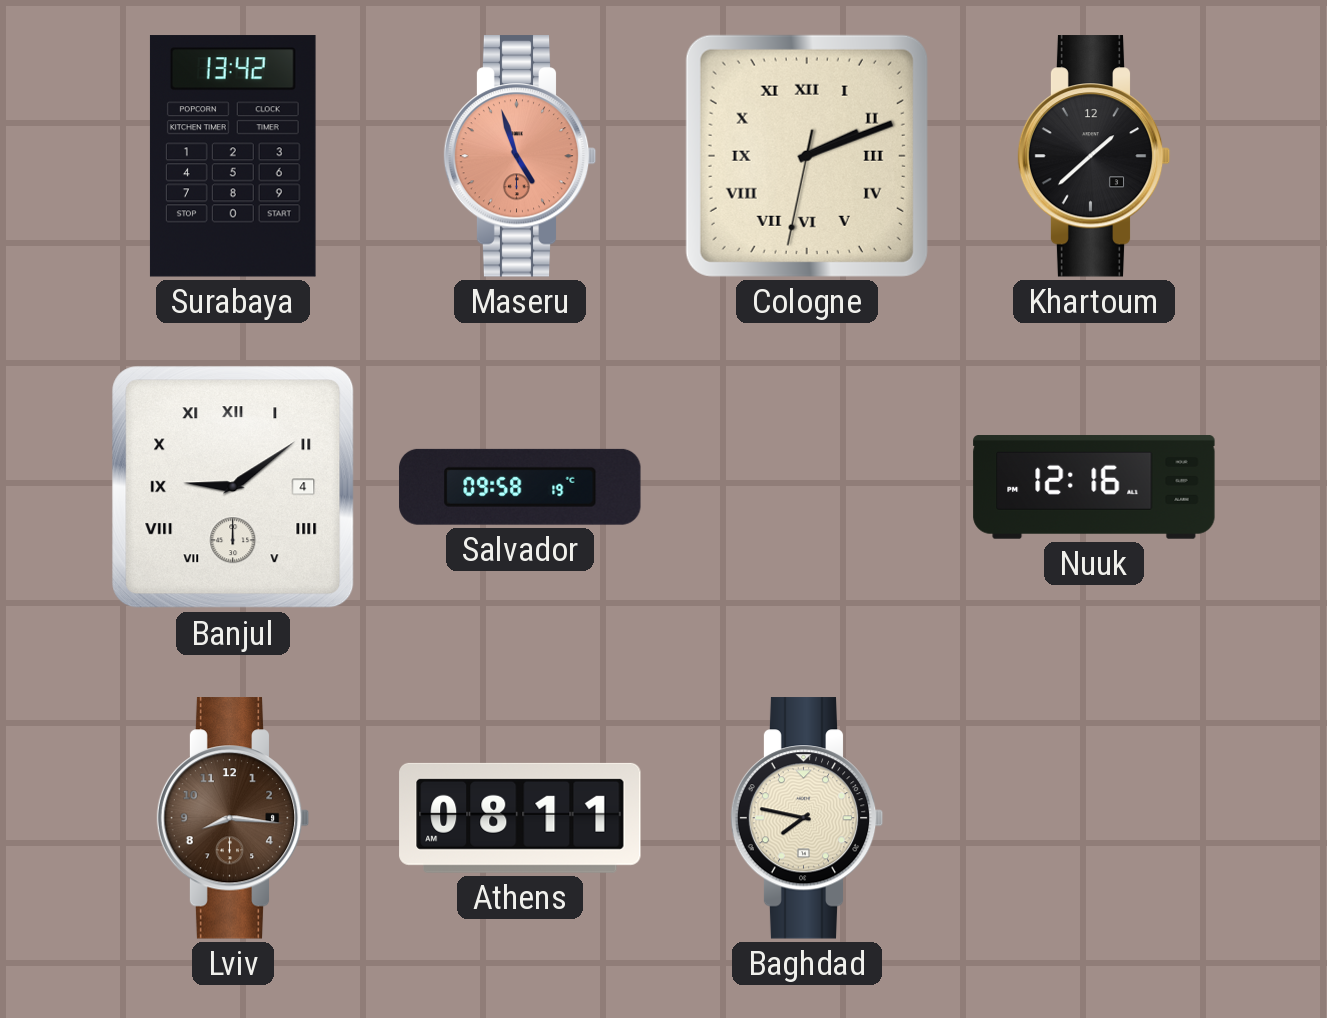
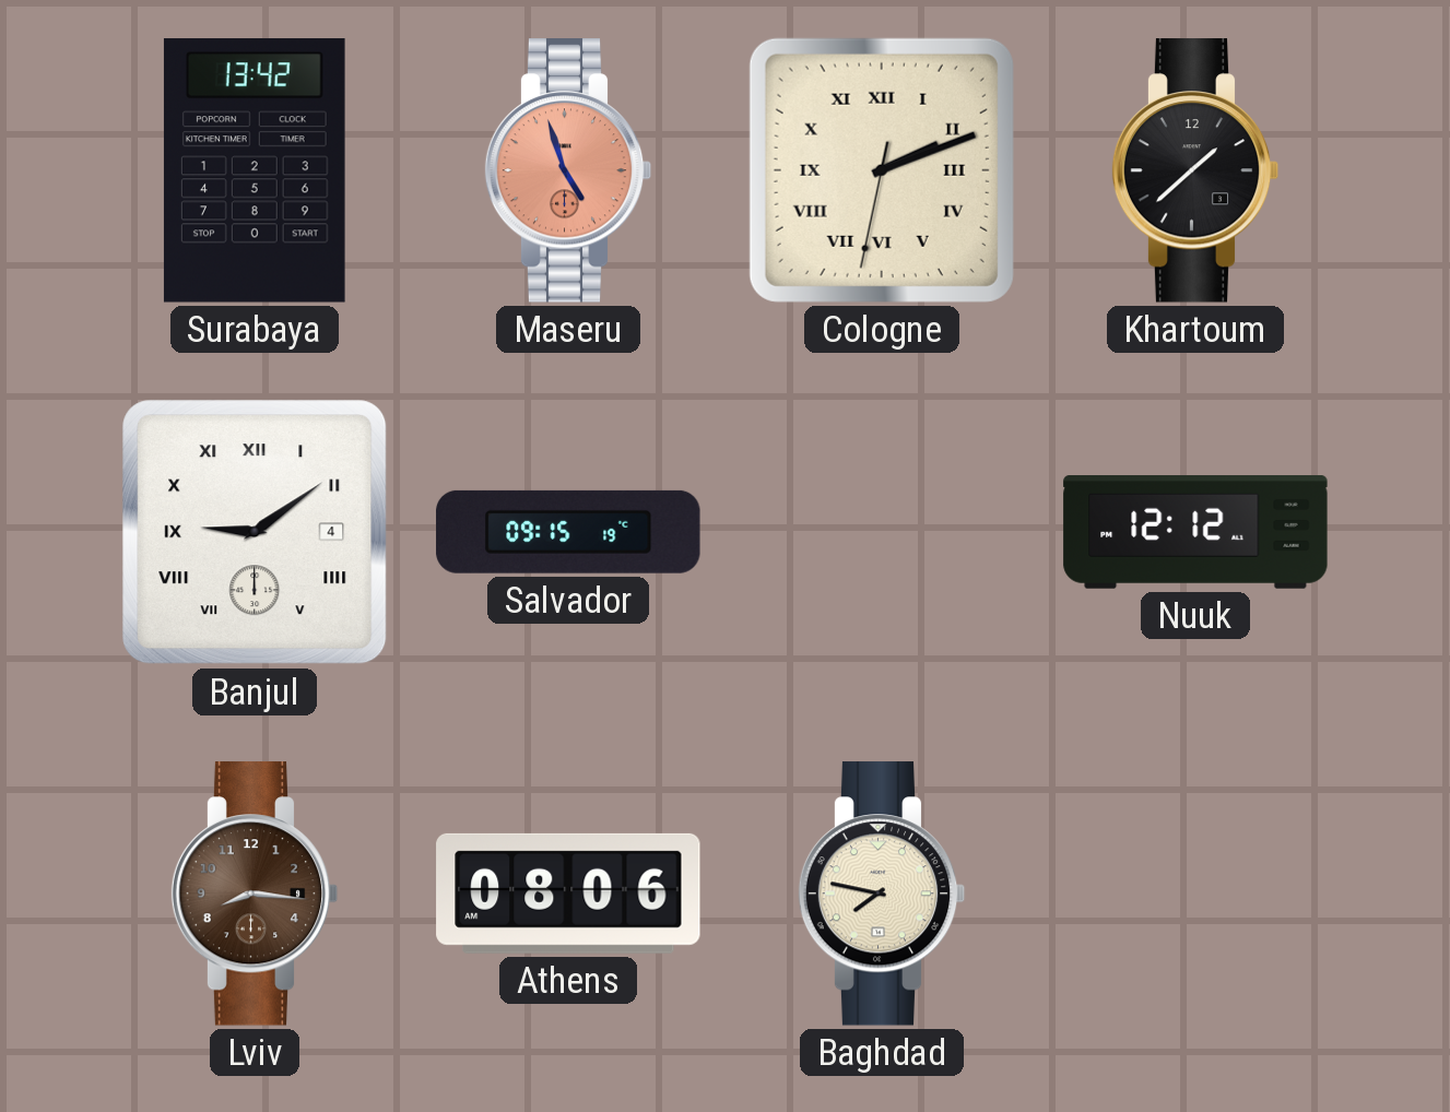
Salvador: 09:58 -> 09:15
Nuuk: 12:16 -> 12:12
Athens: 08:11 -> 08:06
